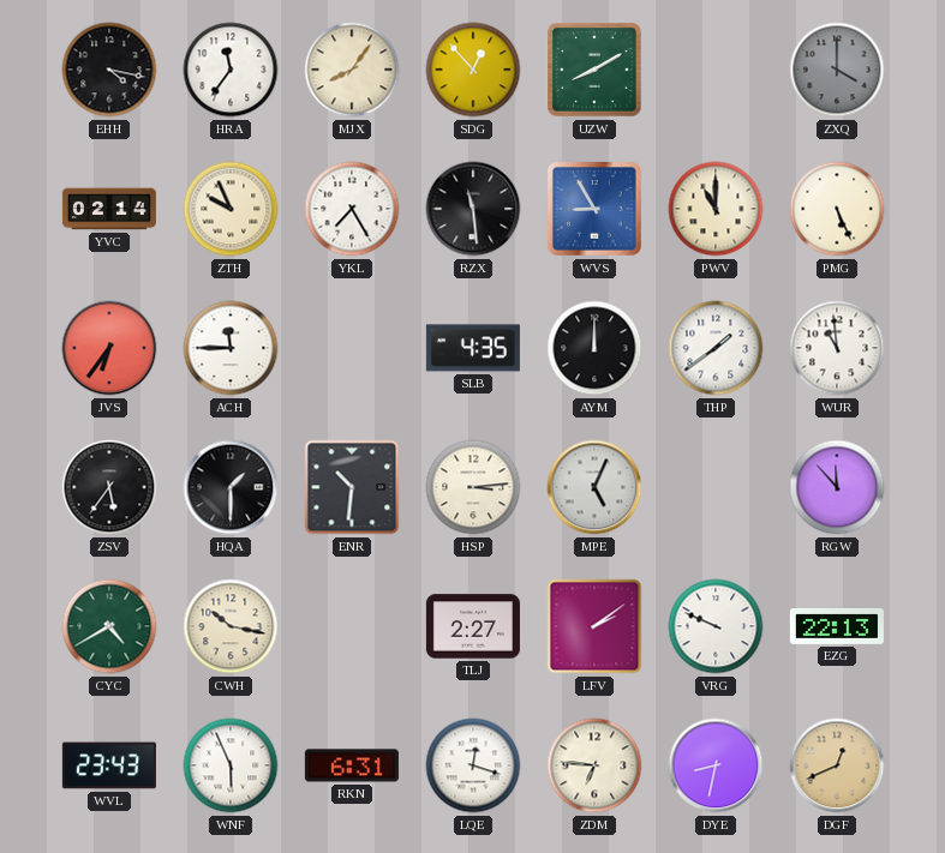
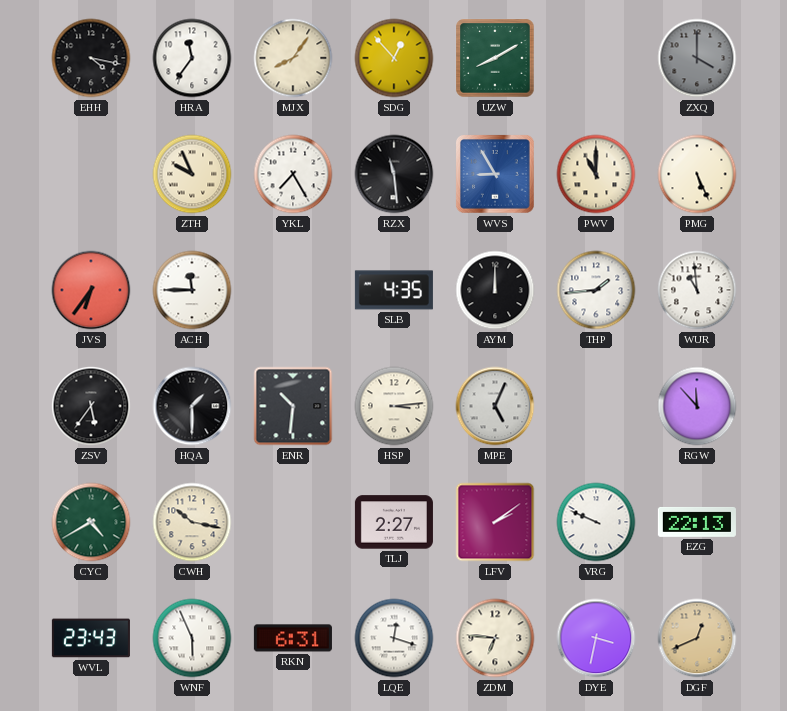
YVC: 02:14 -> none
THP: 1:39 -> 1:44
DYE: 8:32 -> 3:32
